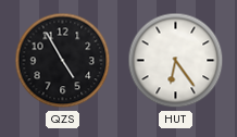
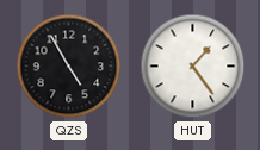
HUT: 6:24 -> 1:24
